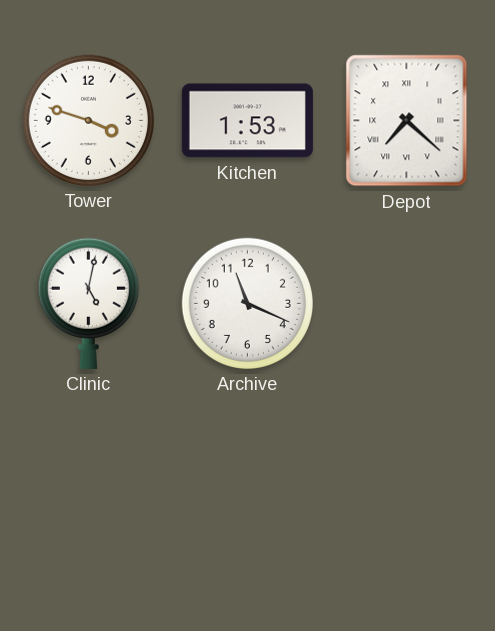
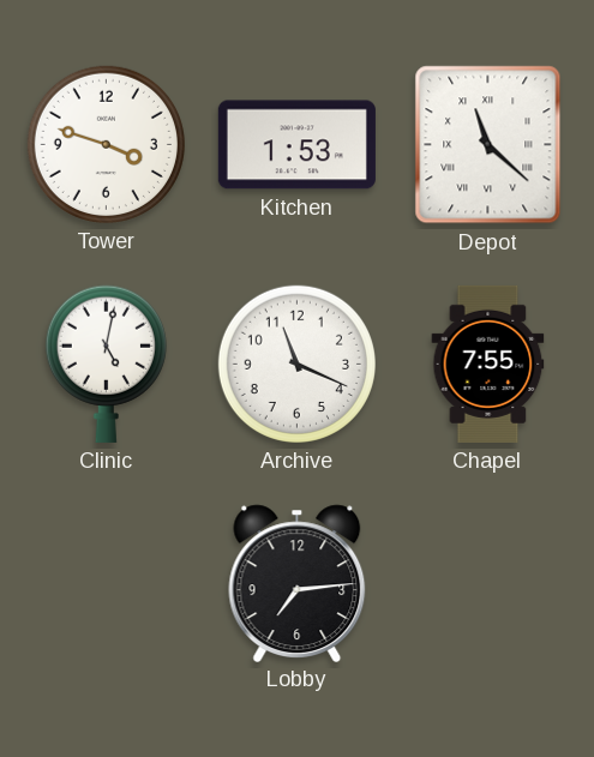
Depot: 7:22 -> 11:22
Chapel: none -> 7:55
Lobby: none -> 7:14
